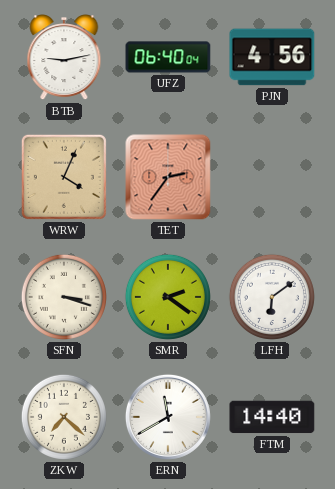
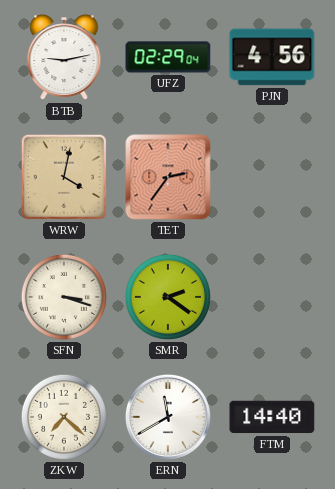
UFZ: 06:40 -> 02:29
WRW: 4:04 -> 4:02
LFH: 6:09 -> none
